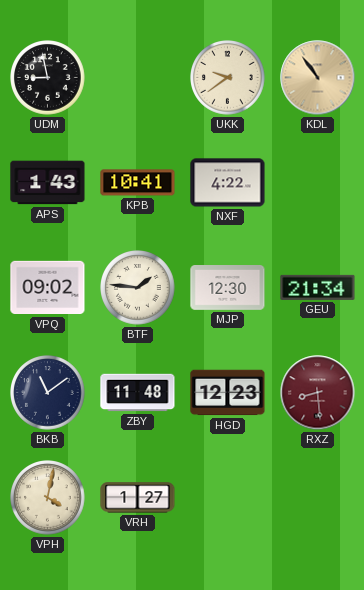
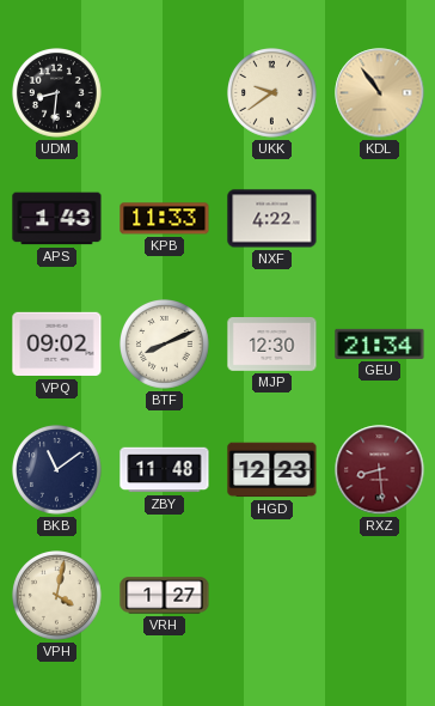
UDM: 8:58 -> 8:31
KPB: 10:41 -> 11:33
BTF: 1:46 -> 8:11
